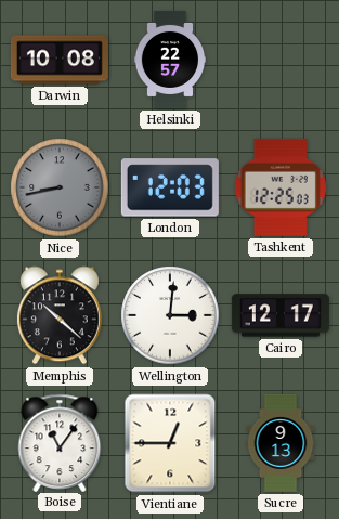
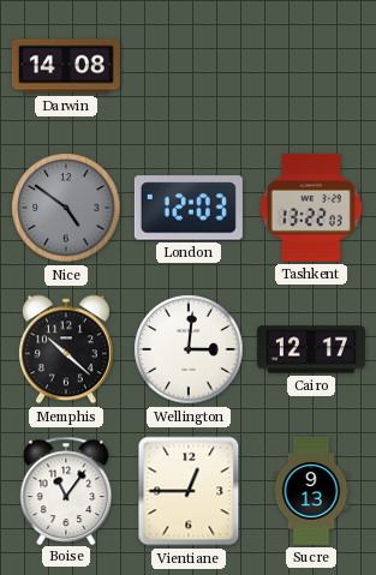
Darwin: 10:08 -> 14:08
Helsinki: 22:57 -> none
Nice: 8:43 -> 4:51
Tashkent: 12:25 -> 13:22
